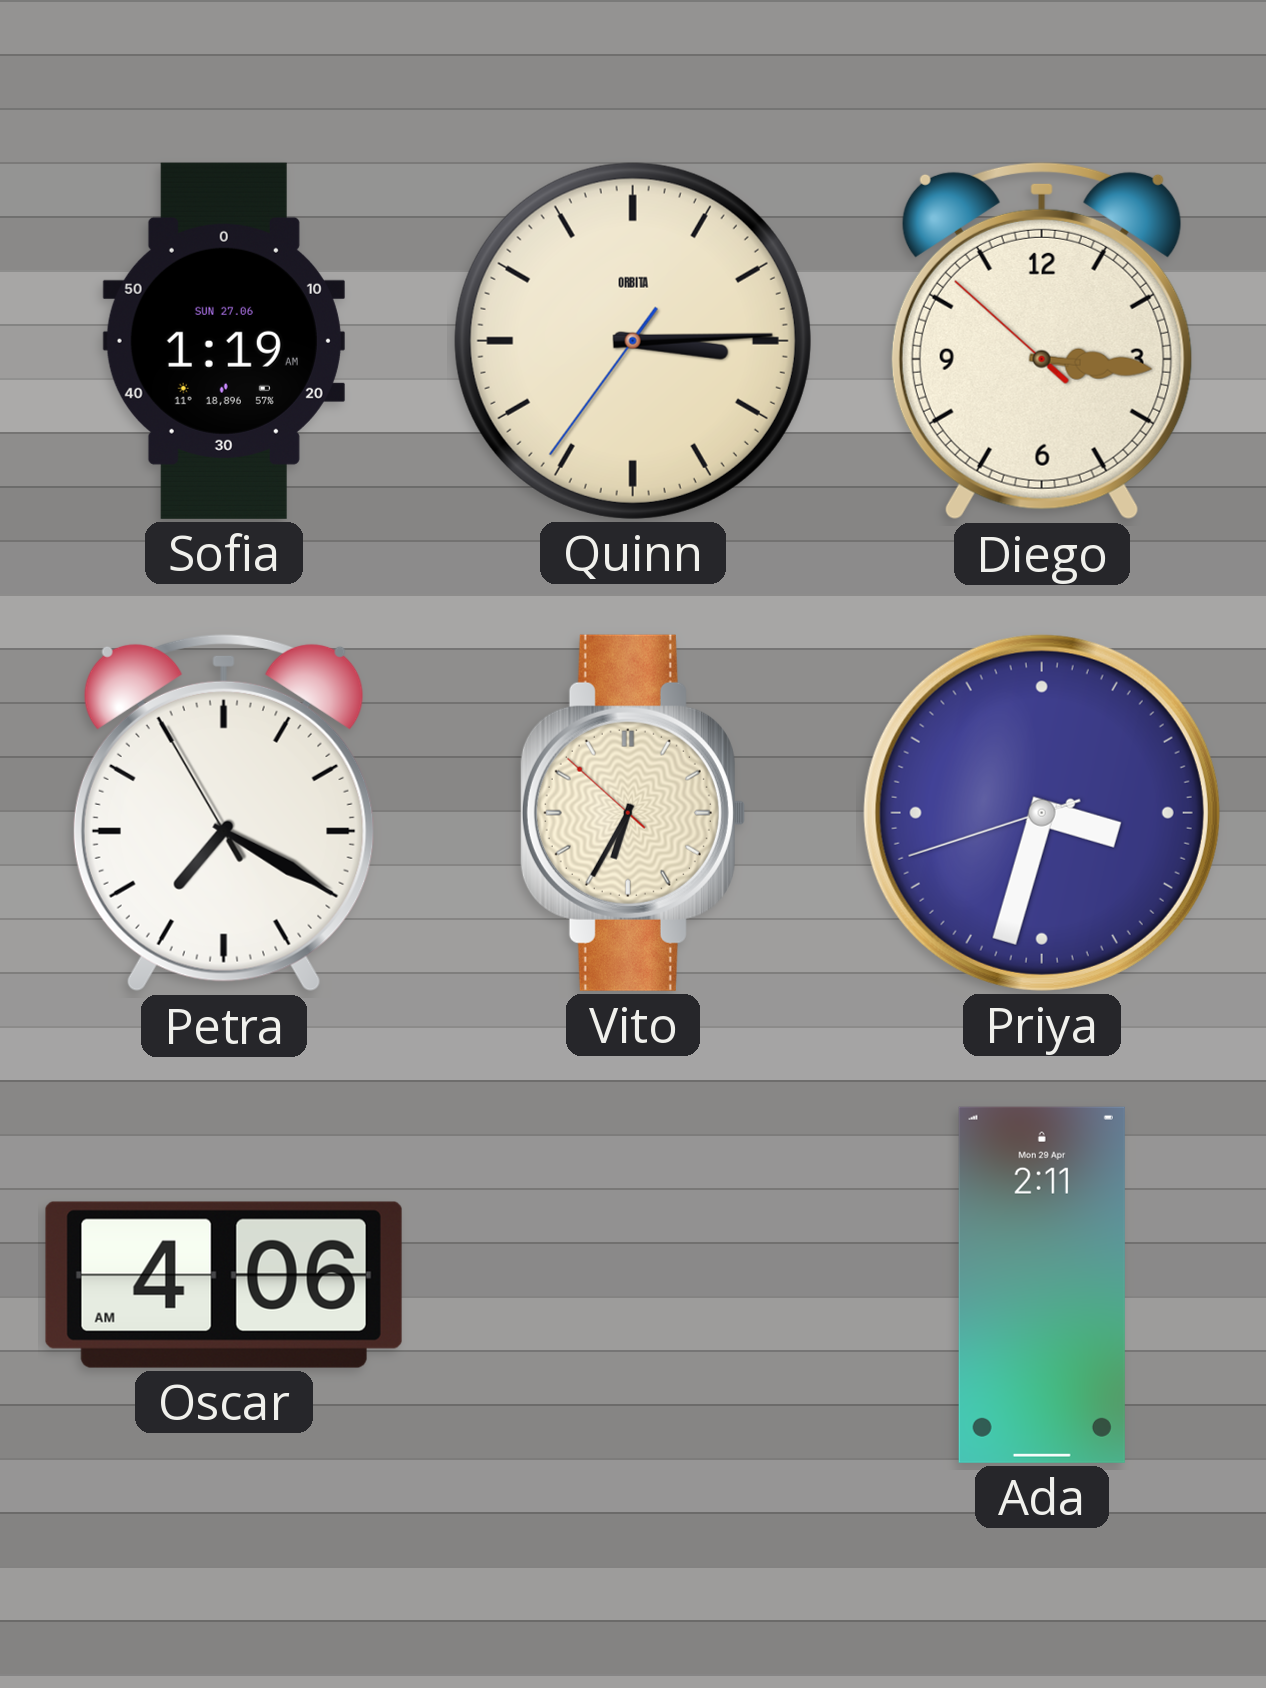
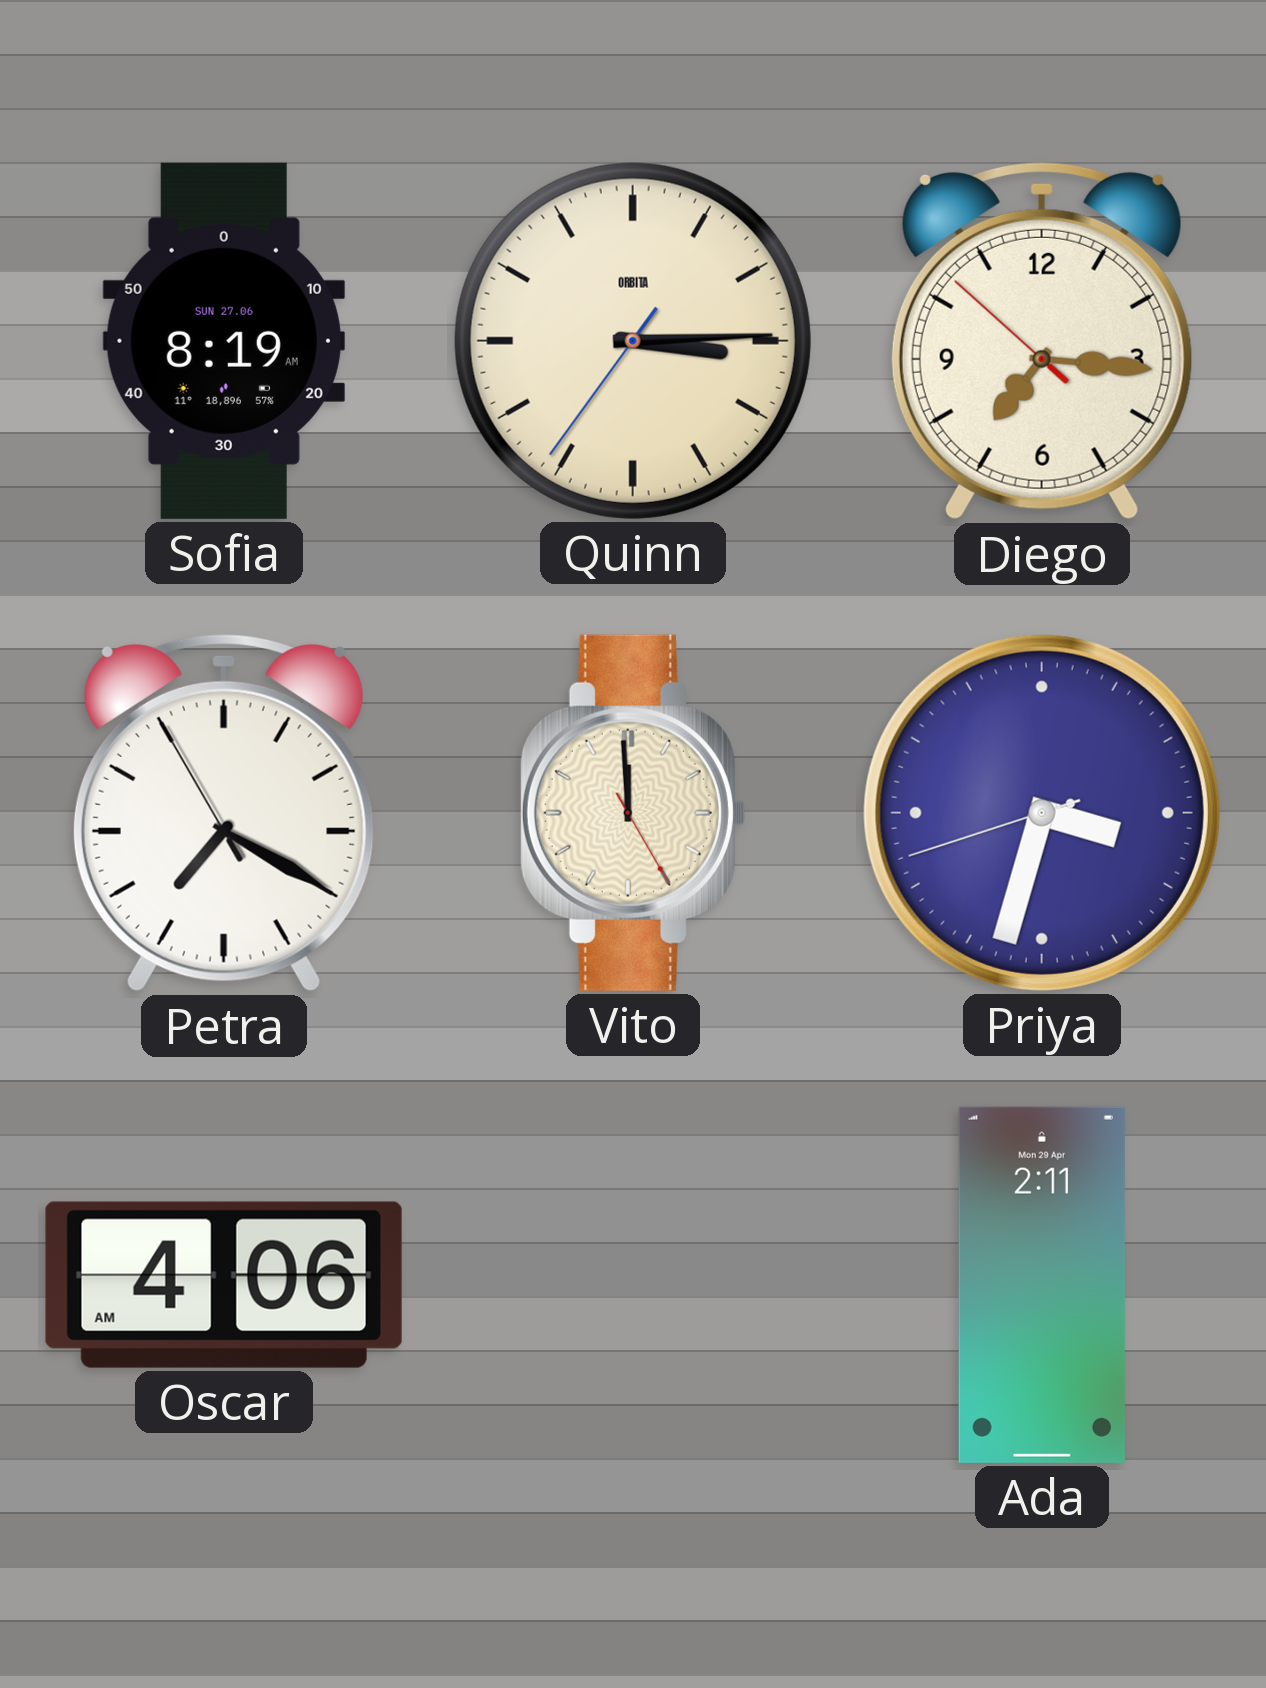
Sofia: 1:19 -> 8:19
Diego: 3:15 -> 7:15
Vito: 6:34 -> 11:59
